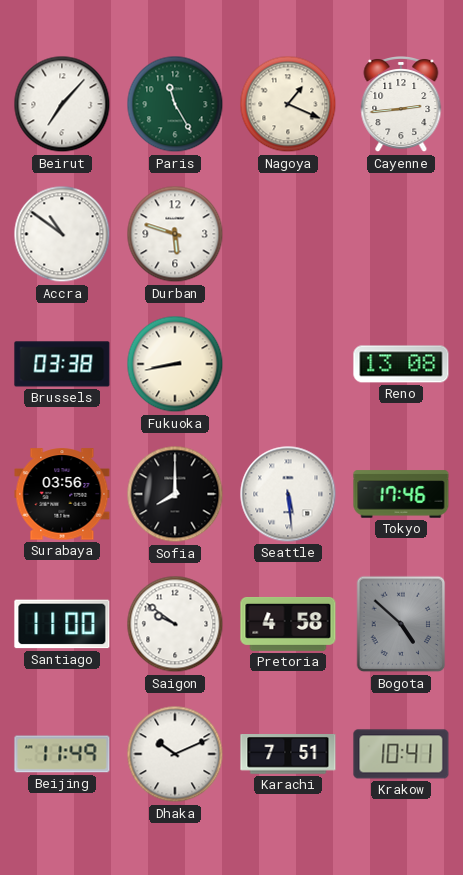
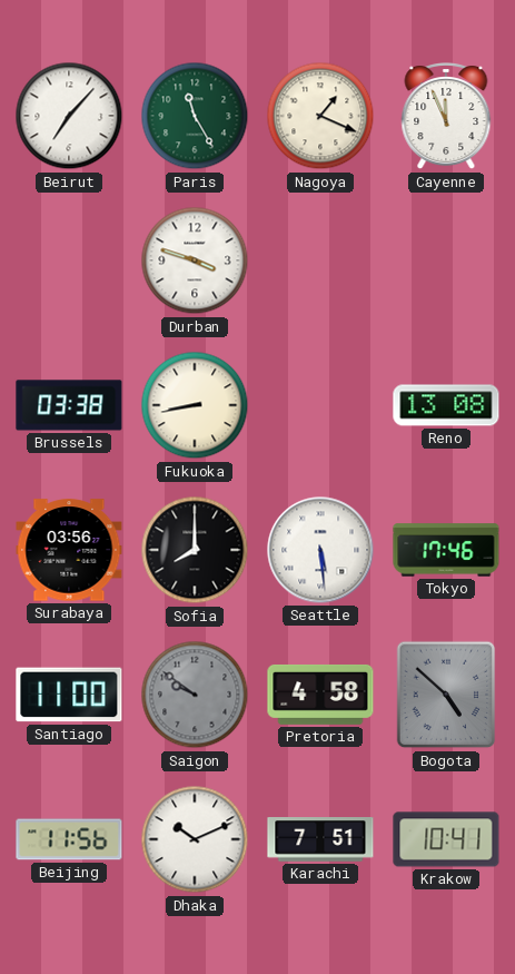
Cayenne: 2:44 -> 11:56
Accra: 10:51 -> none
Durban: 5:48 -> 3:48
Saigon dial: white -> grey
Beijing: 11:49 -> 11:56
